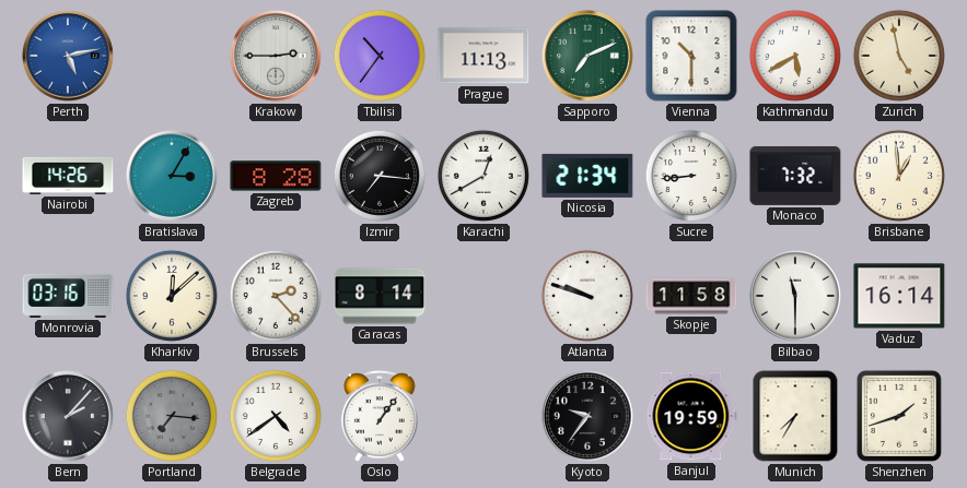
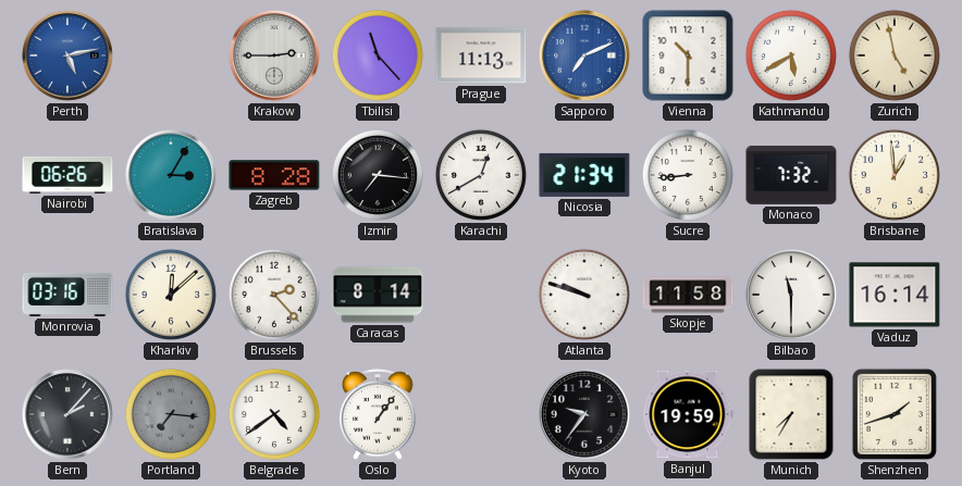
Tbilisi: 10:36 -> 11:23
Sapporo dial: green -> blue
Nairobi: 14:26 -> 06:26
